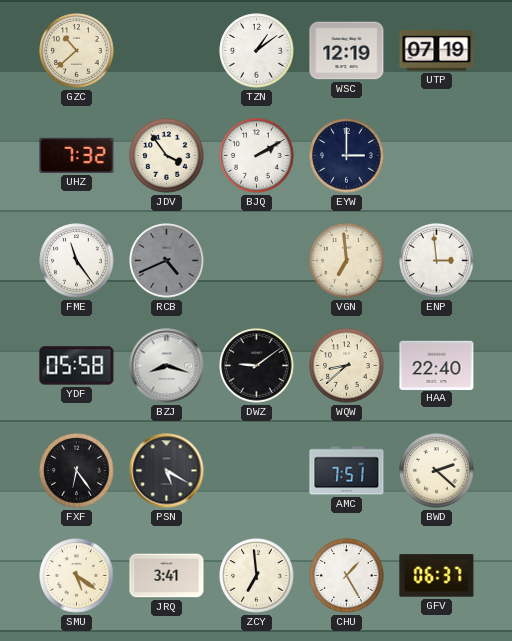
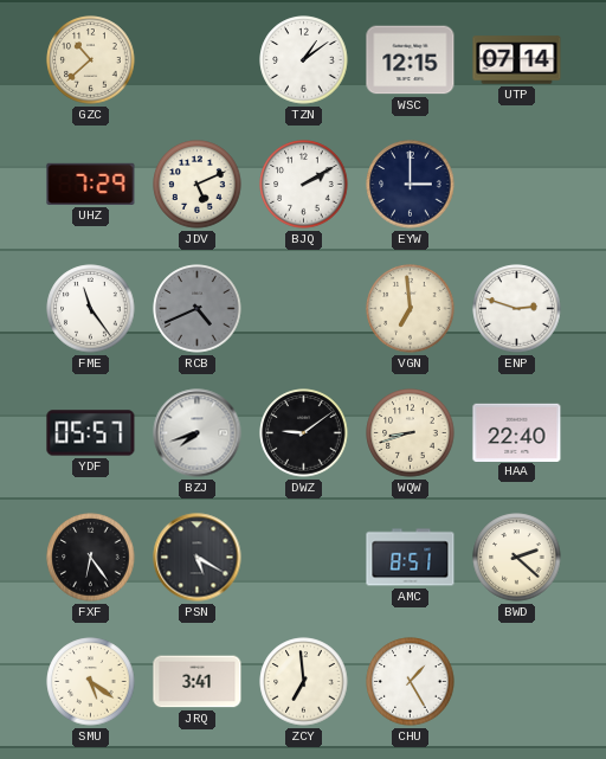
WSC: 12:19 -> 12:15
UTP: 07:19 -> 07:14
UHZ: 7:32 -> 7:29
JDV: 3:54 -> 5:11
ENP: 2:59 -> 2:48
YDF: 05:58 -> 05:57
BZJ: 8:18 -> 7:42
WQW: 8:38 -> 8:42
AMC: 7:51 -> 8:51
GFV: 06:37 -> none
